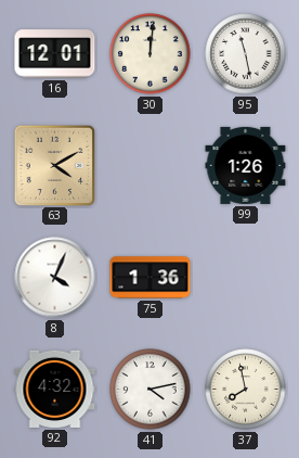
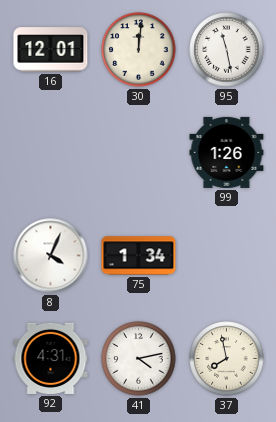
63: 4:10 -> none
75: 1:36 -> 1:34
92: 4:32 -> 4:31
